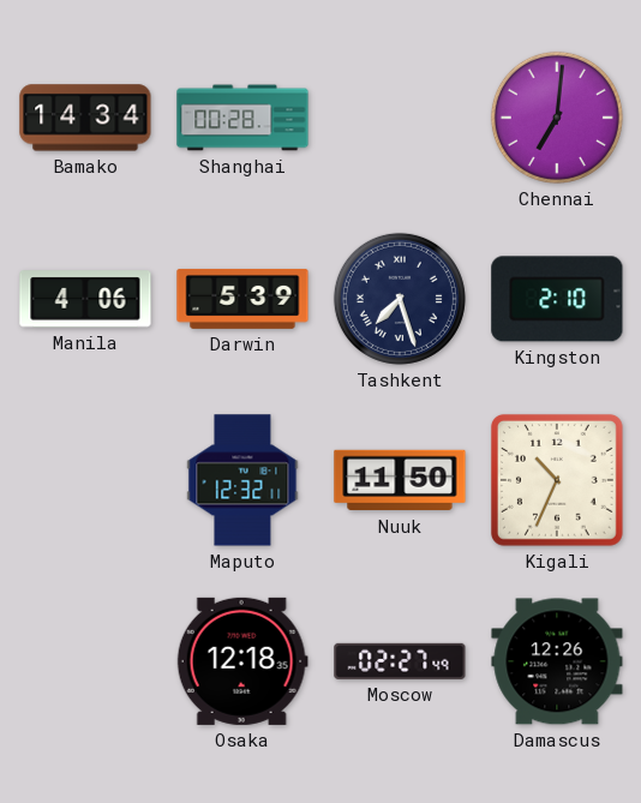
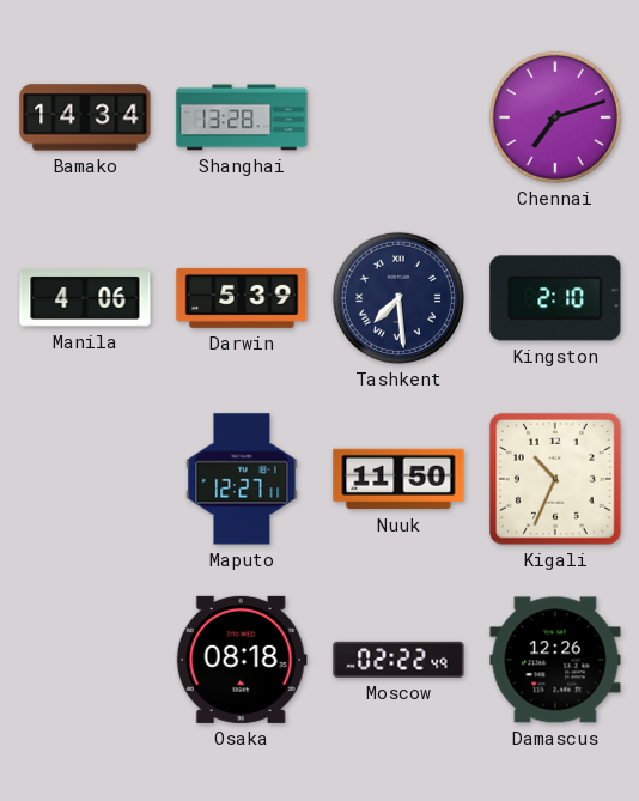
Shanghai: 00:28 -> 13:28
Chennai: 7:01 -> 7:12
Tashkent: 7:27 -> 7:29
Maputo: 12:32 -> 12:27
Osaka: 12:18 -> 08:18
Moscow: 02:27 -> 02:22
